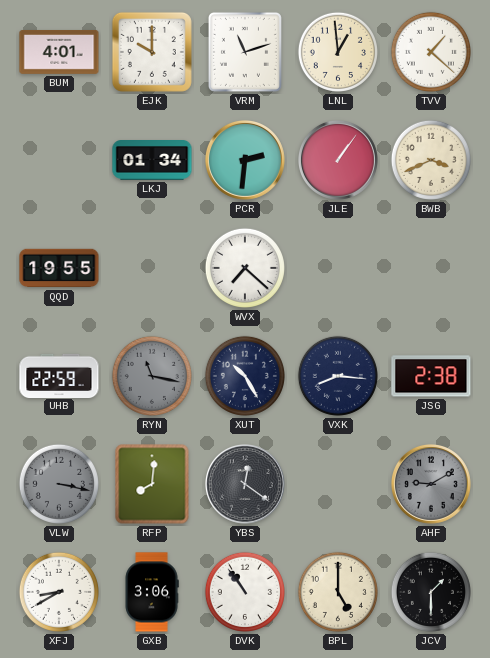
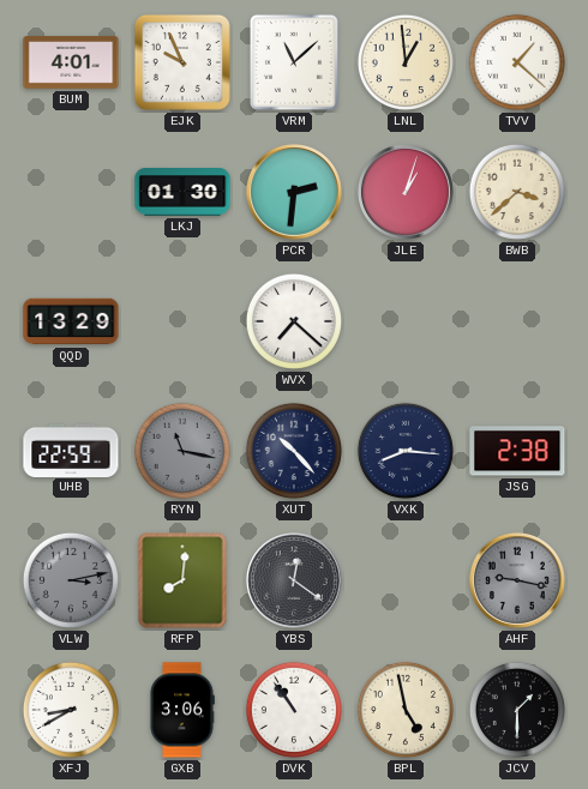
EJK: 10:00 -> 9:56
VRM: 11:12 -> 11:08
LKJ: 01:34 -> 01:30
JLE: 1:06 -> 1:03
BWB: 3:41 -> 3:38
QQD: 19:55 -> 13:29
XUT: 10:25 -> 10:23
VLW: 3:17 -> 3:13
AHF: 9:10 -> 9:17
BPL: 5:00 -> 4:58
